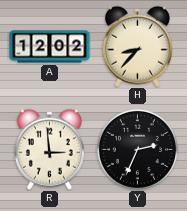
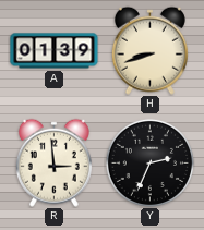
A: 12:02 -> 01:39
H: 8:37 -> 8:42
